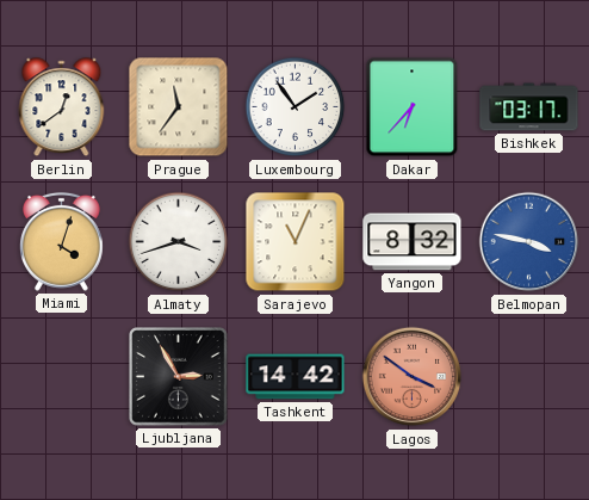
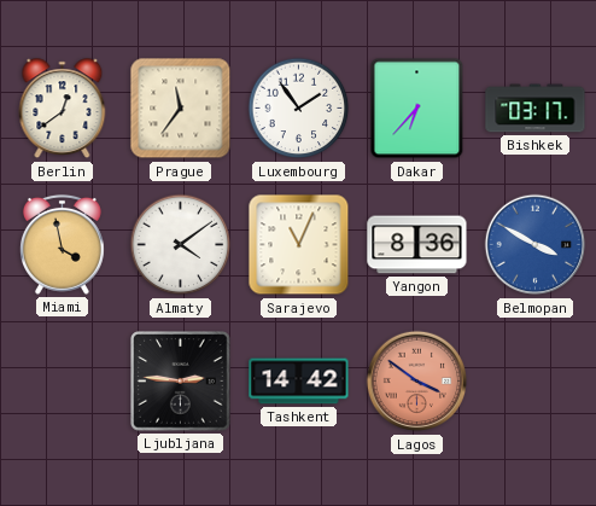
Miami: 4:03 -> 3:58
Almaty: 3:42 -> 4:09
Yangon: 8:32 -> 8:36
Belmopan: 3:47 -> 3:50
Ljubljana: 2:55 -> 2:46
